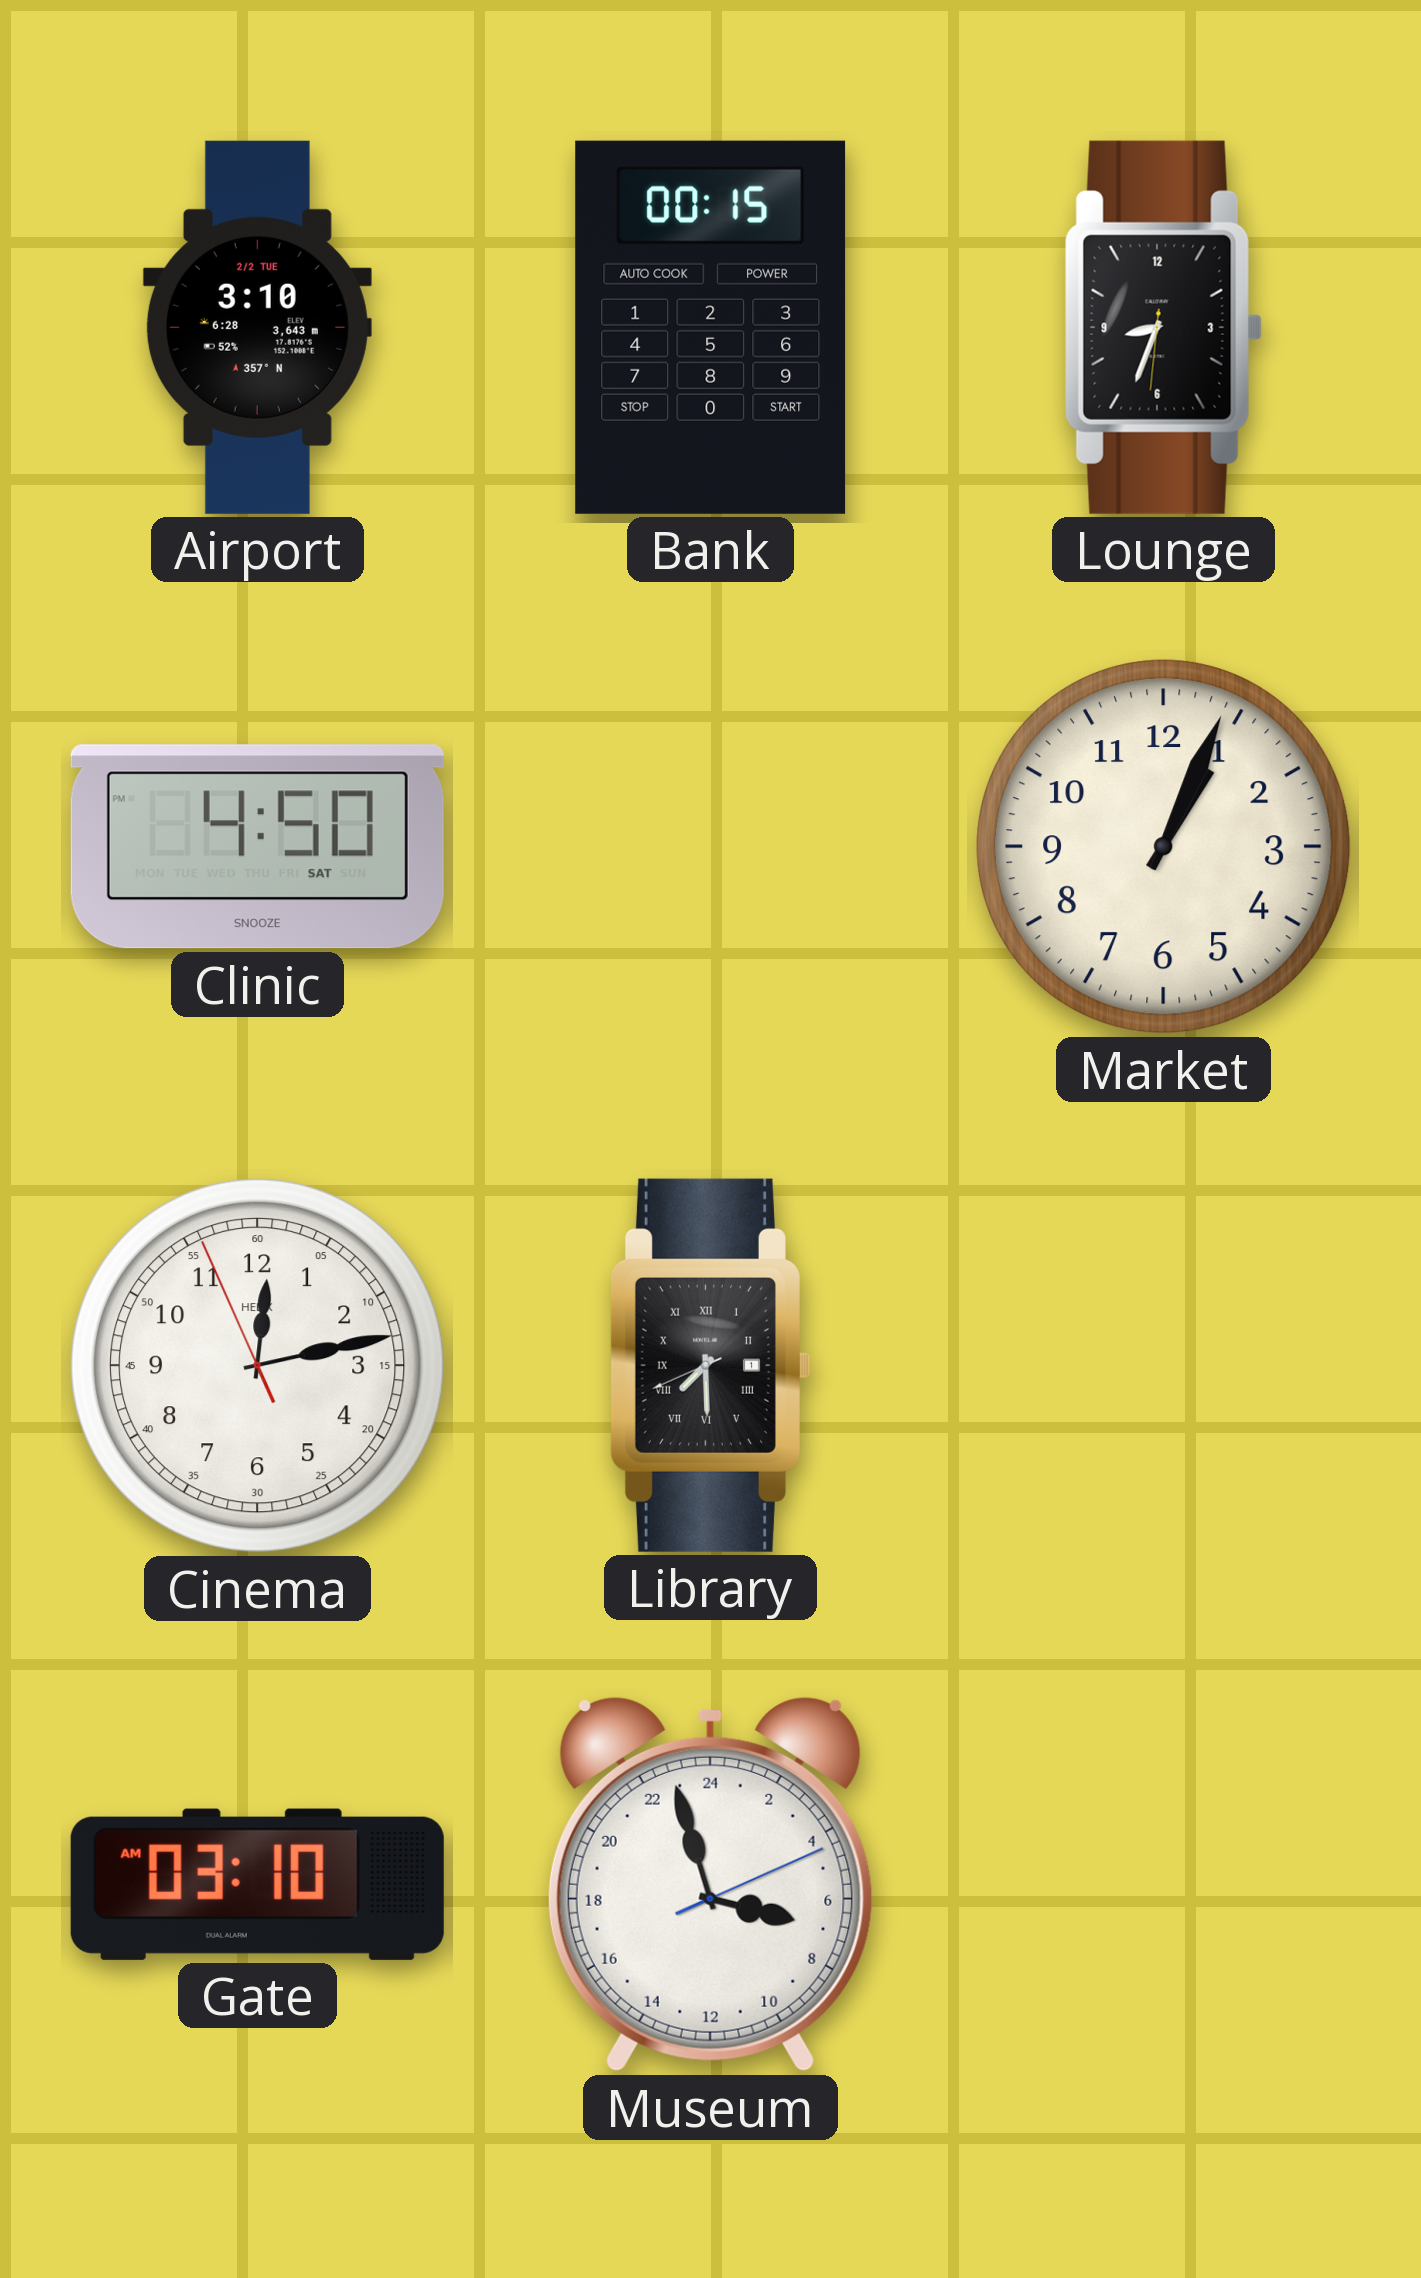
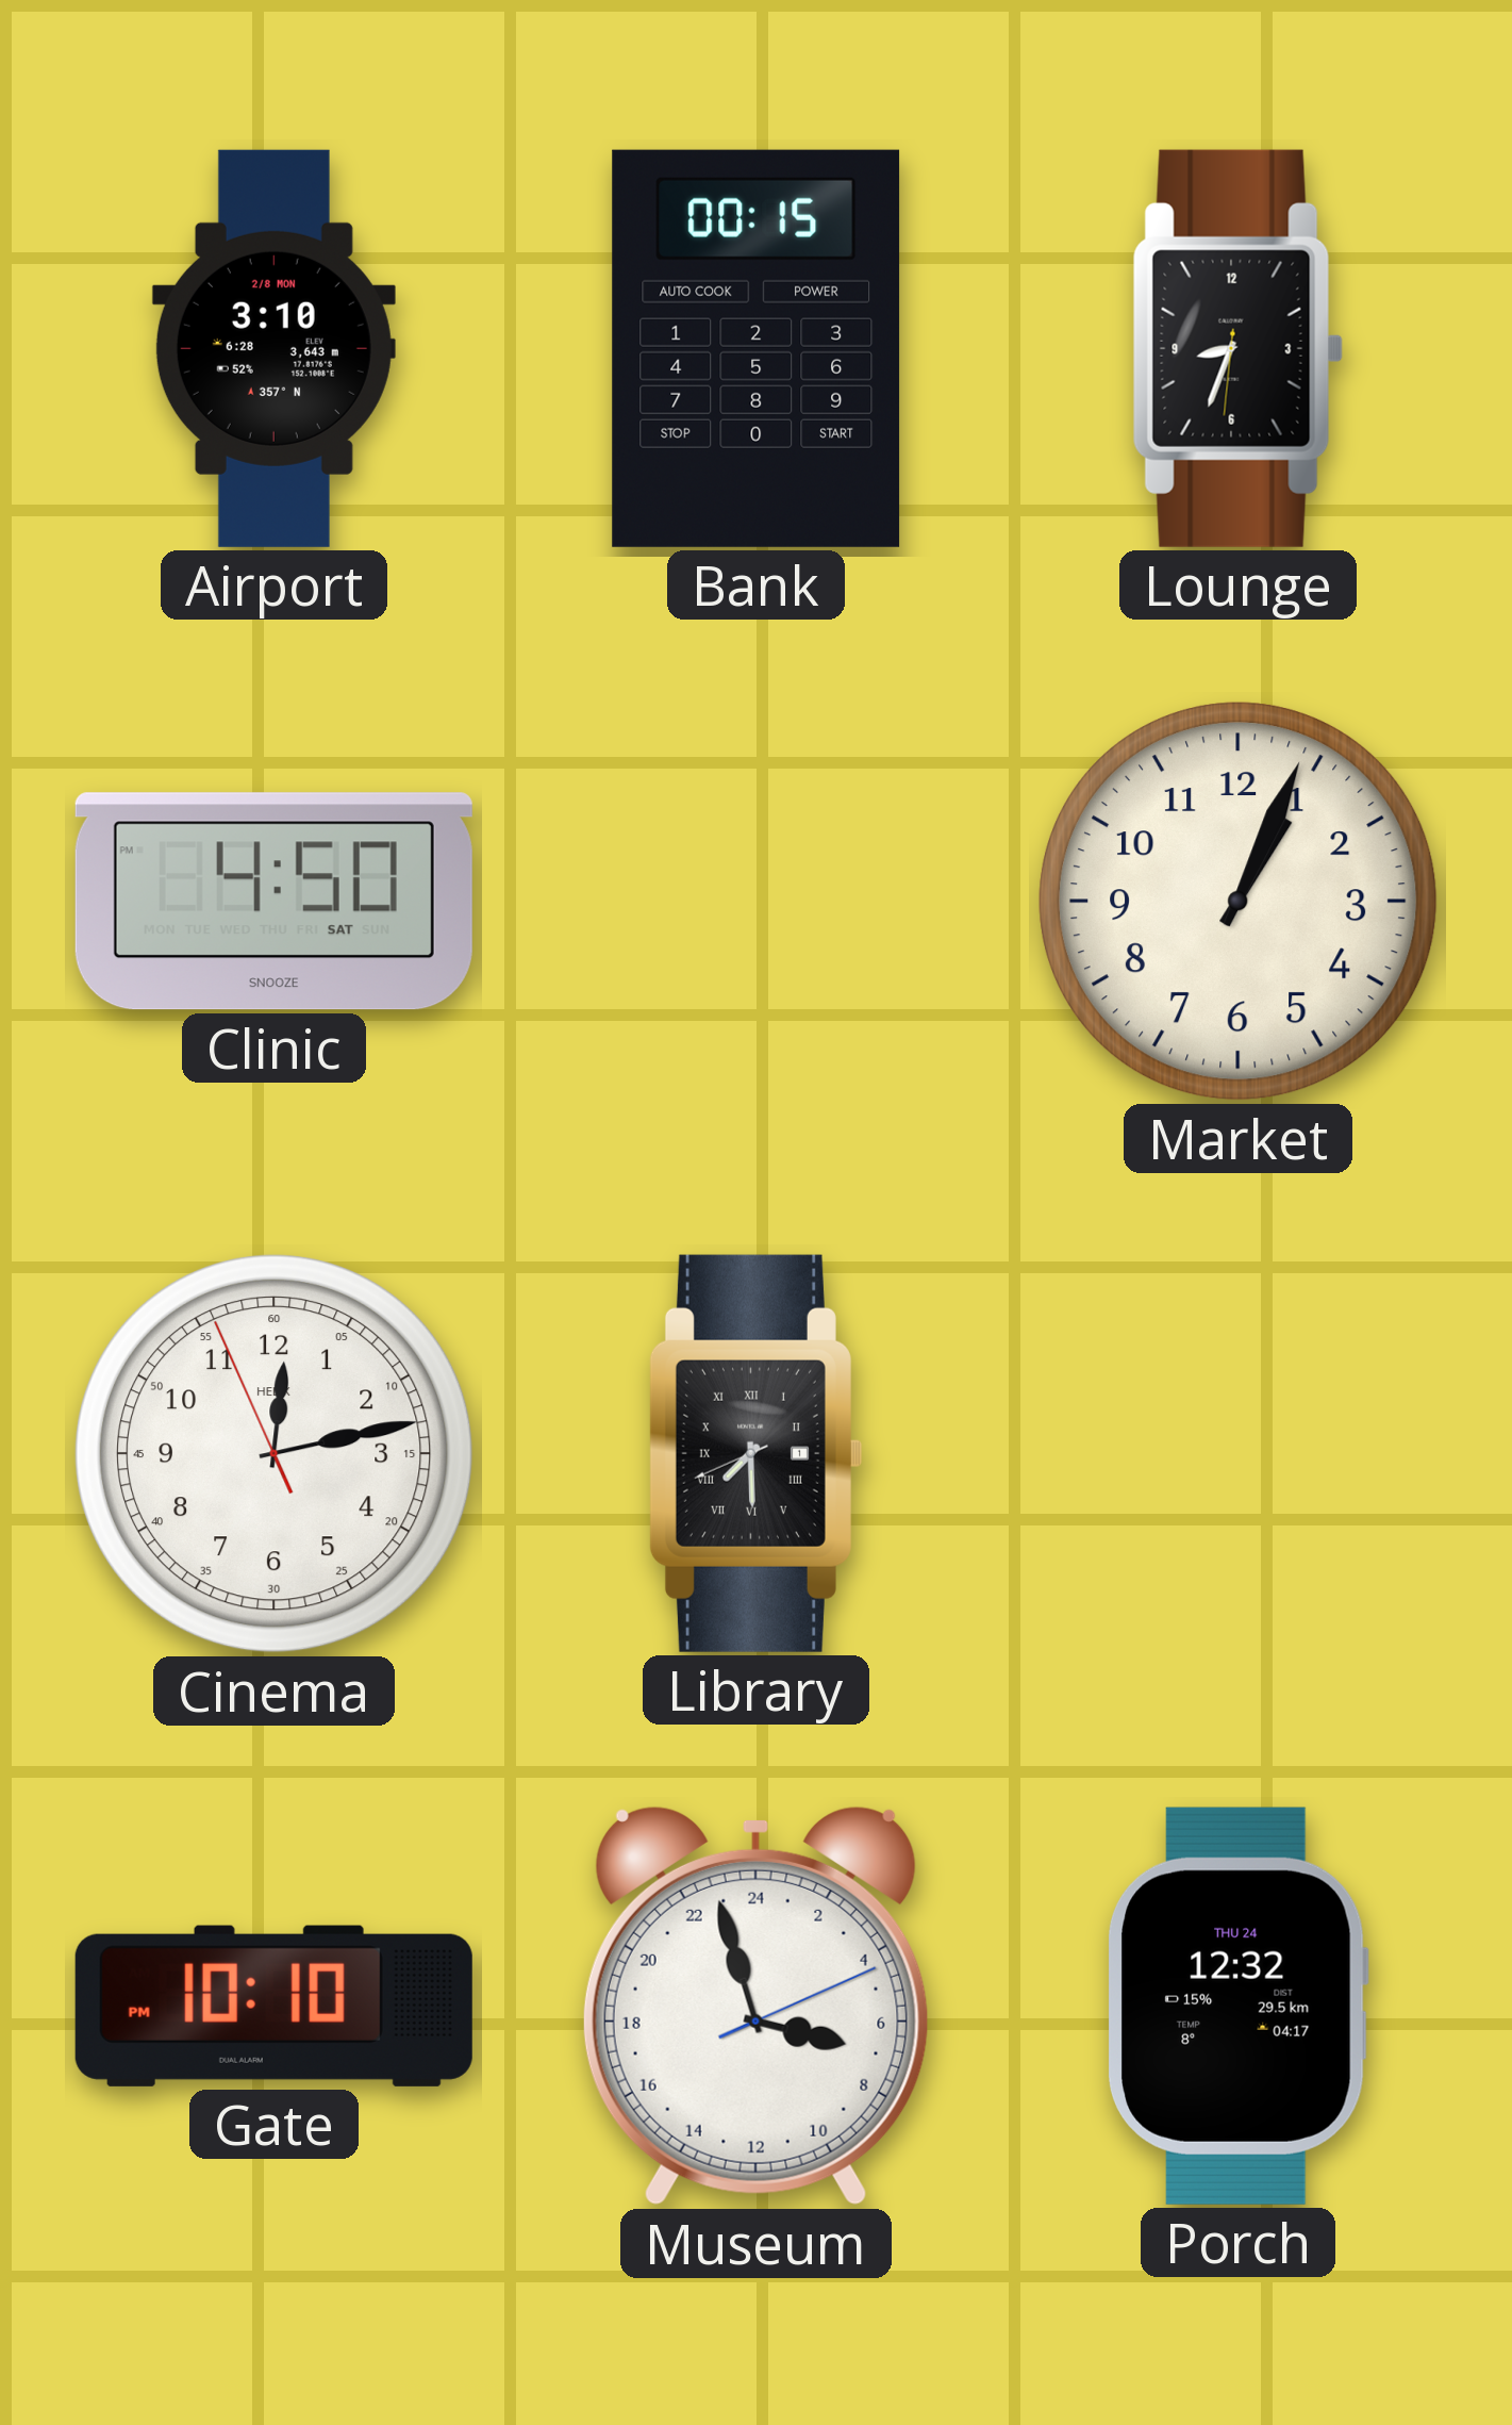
Airport date: 2/2 TUE -> 2/8 MON
Gate: 03:10 -> 10:10
Porch: none -> 12:32
